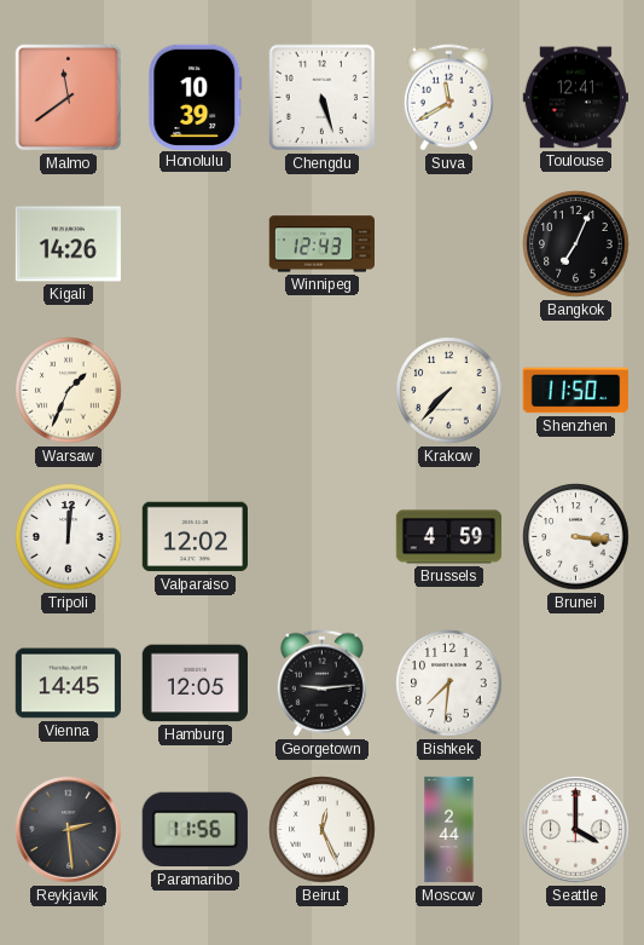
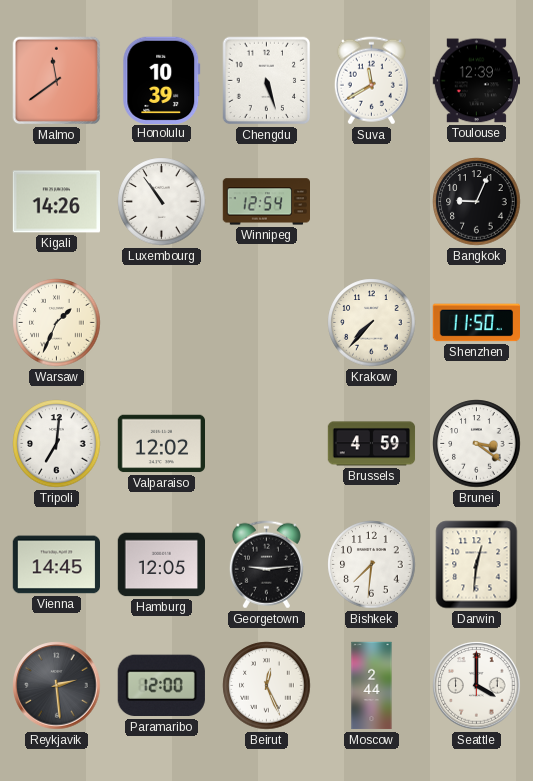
Toulouse: 12:41 -> 12:39
Luxembourg: none -> 10:54
Winnipeg: 12:43 -> 12:54
Bangkok: 7:04 -> 9:04
Tripoli: 12:01 -> 7:01
Brunei: 3:16 -> 3:21
Darwin: none -> 12:31
Paramaribo: 11:56 -> 12:00
